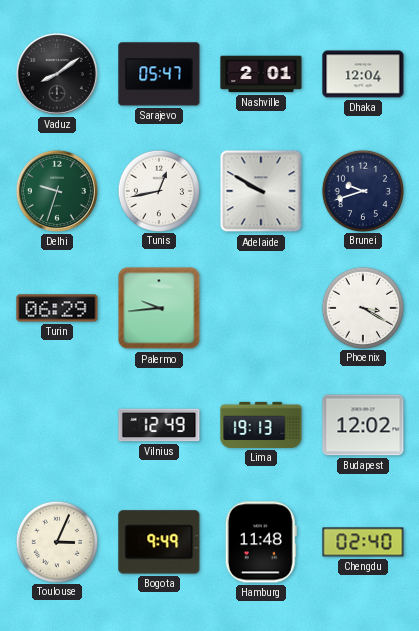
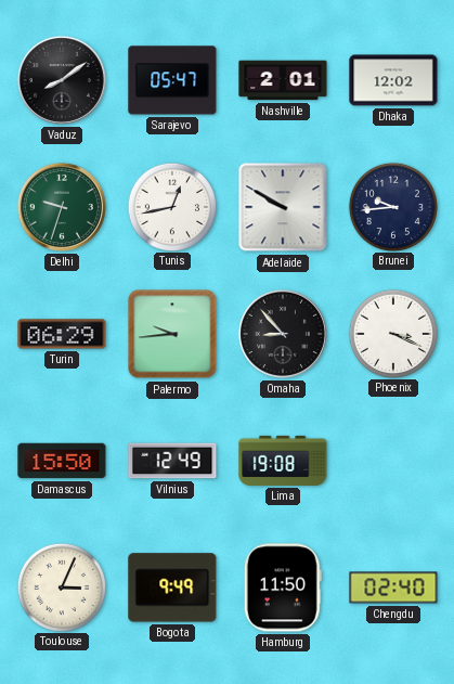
Dhaka: 12:04 -> 12:02
Brunei: 9:42 -> 9:44
Omaha: none -> 8:53
Phoenix: 3:20 -> 3:19
Damascus: none -> 15:50
Lima: 19:13 -> 19:08
Budapest: 12:02 -> none
Hamburg: 11:48 -> 11:50
